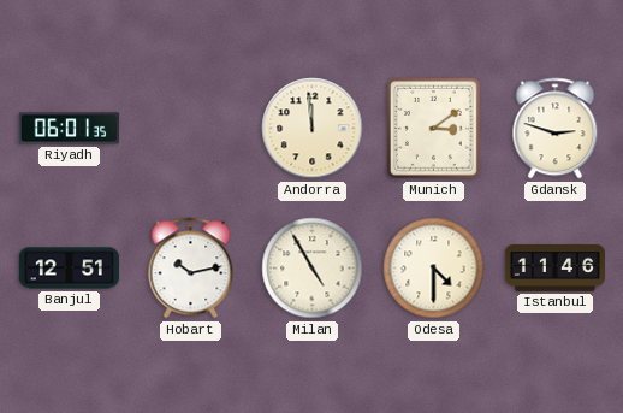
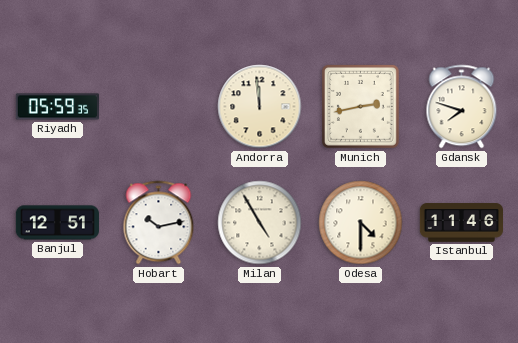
Riyadh: 06:01 -> 05:59
Munich: 3:09 -> 2:43
Gdansk: 2:48 -> 7:48
